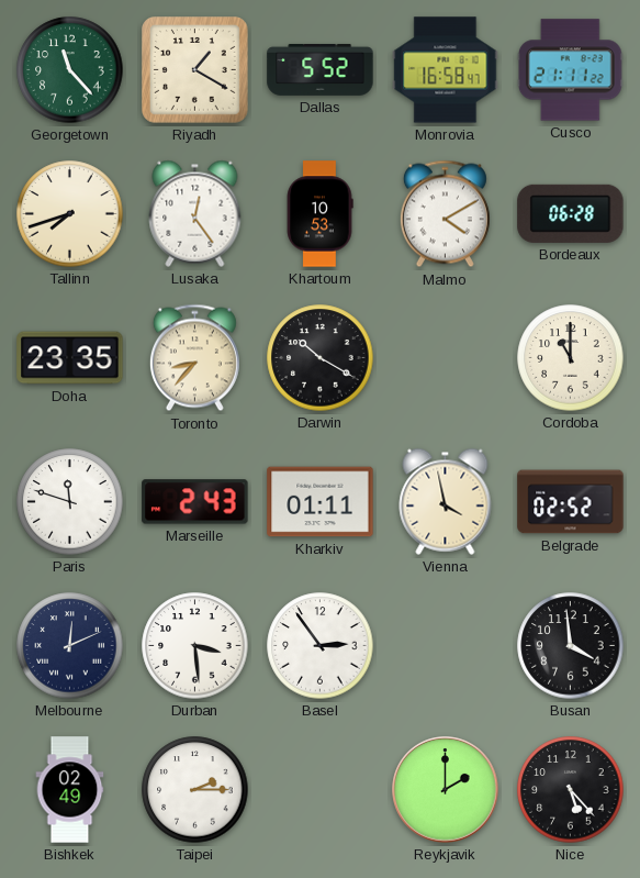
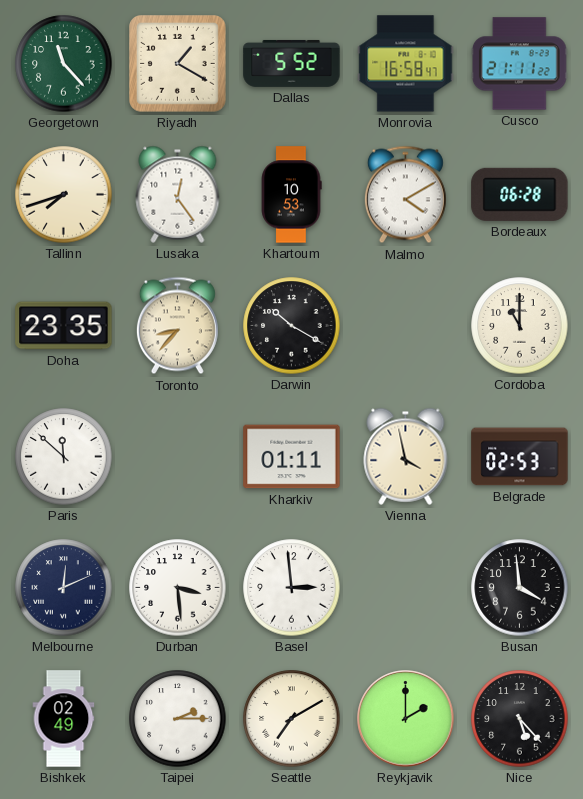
Paris: 11:48 -> 11:52
Marseille: 2:43 -> none
Belgrade: 02:52 -> 02:53
Basel: 2:54 -> 2:59
Seattle: none -> 7:10
